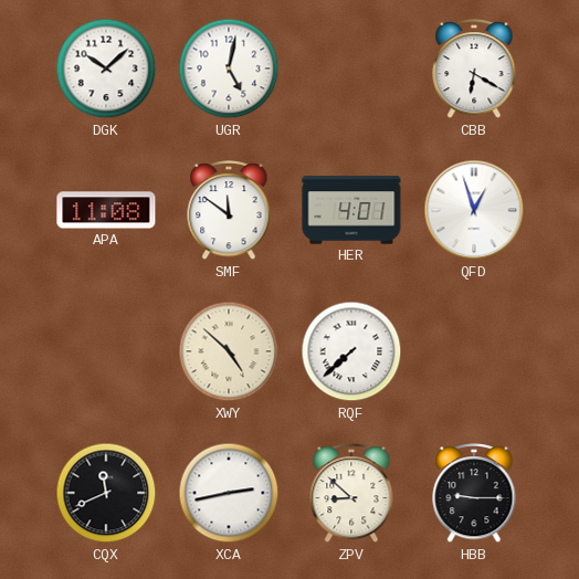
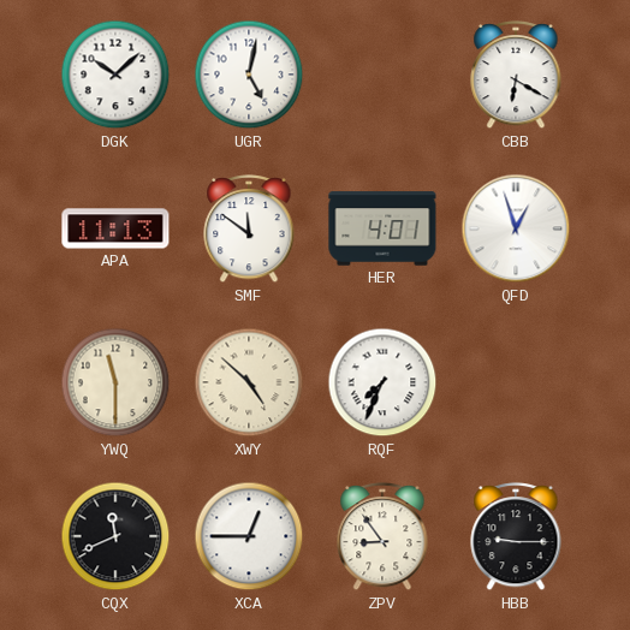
APA: 11:08 -> 11:13
YWQ: none -> 11:30
RQF: 7:38 -> 7:34
XCA: 2:43 -> 12:45
ZPV: 8:52 -> 8:54
